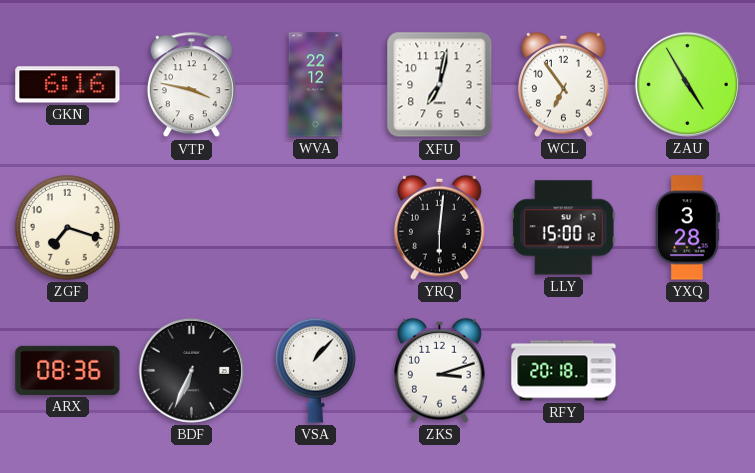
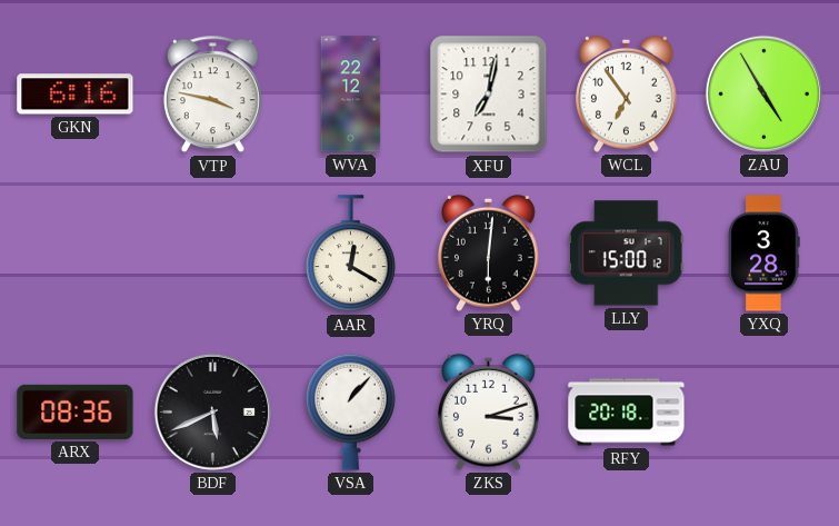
ZGF: 7:18 -> none
AAR: none -> 12:20
BDF: 6:34 -> 5:41
